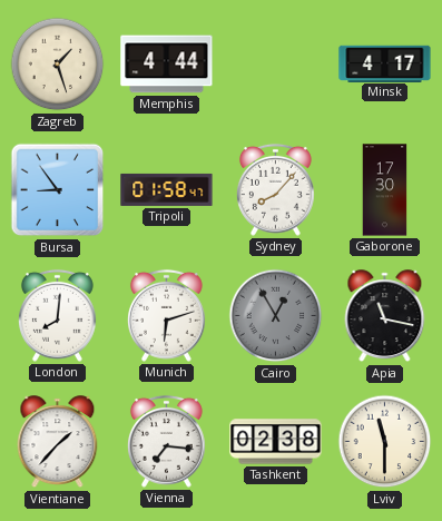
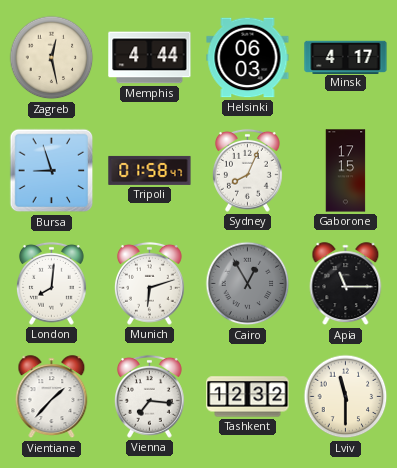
Zagreb: 1:27 -> 12:28
Helsinki: none -> 06:03
Bursa: 8:54 -> 8:57
Sydney: 8:07 -> 8:04
Gaborone: 17:30 -> 17:15
Apia: 11:17 -> 11:15
Tashkent: 02:38 -> 12:32
